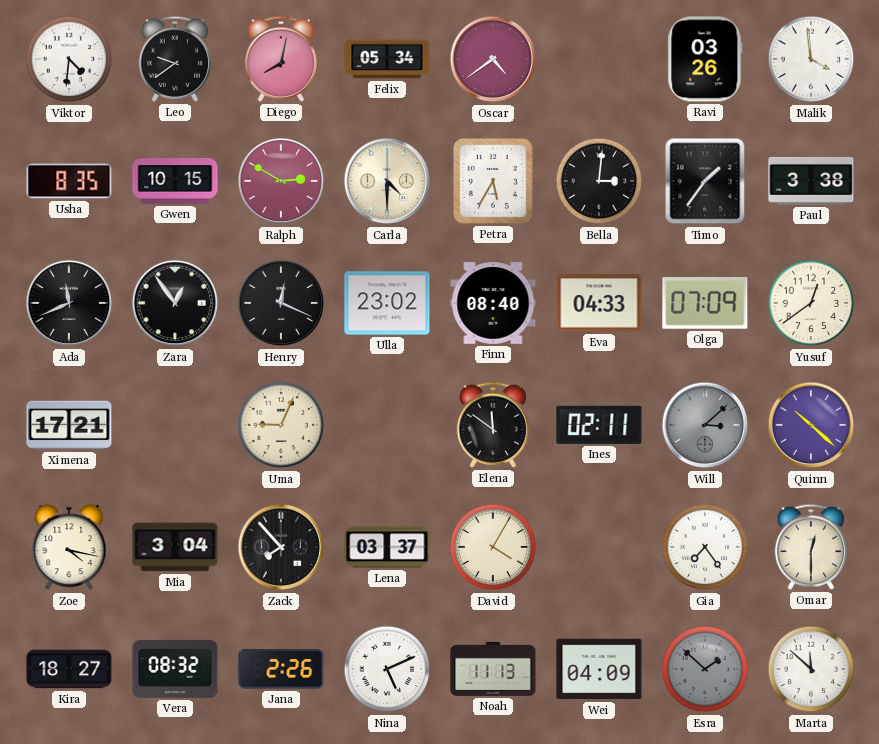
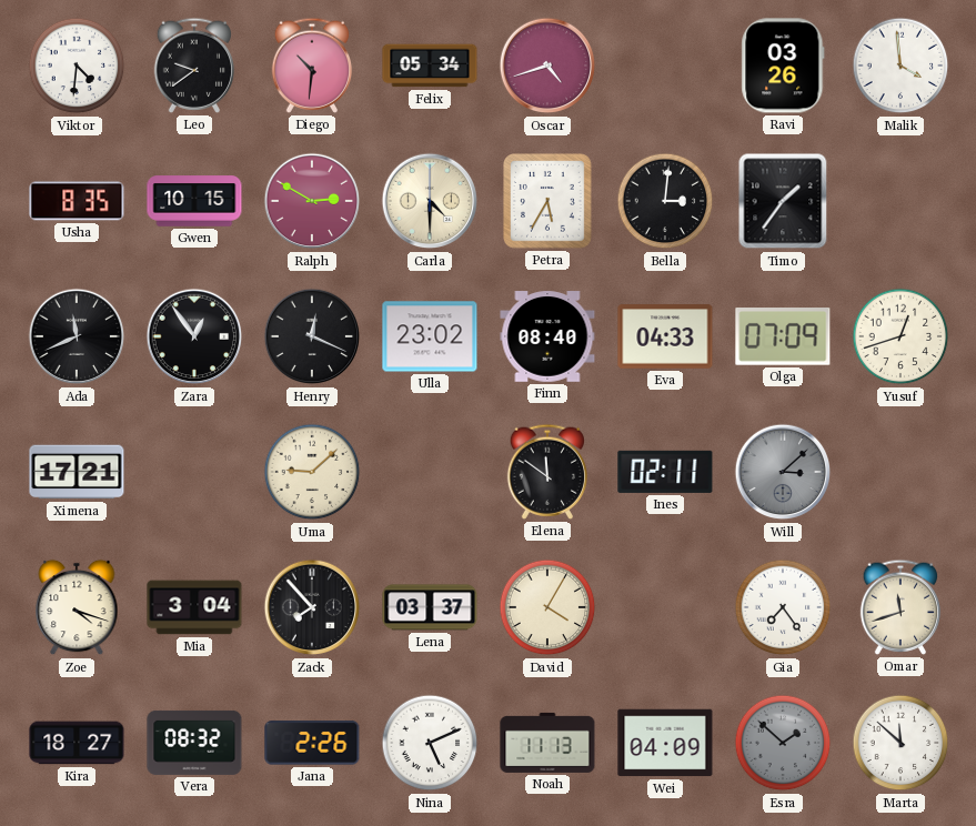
Diego: 8:02 -> 10:31
Oscar: 4:39 -> 4:42
Paul: 3:38 -> none
Yusuf: 12:39 -> 12:42
Uma: 9:04 -> 9:08
Quinn: 10:22 -> none
Zoe: 4:17 -> 4:18
Omar: 12:30 -> 11:42
